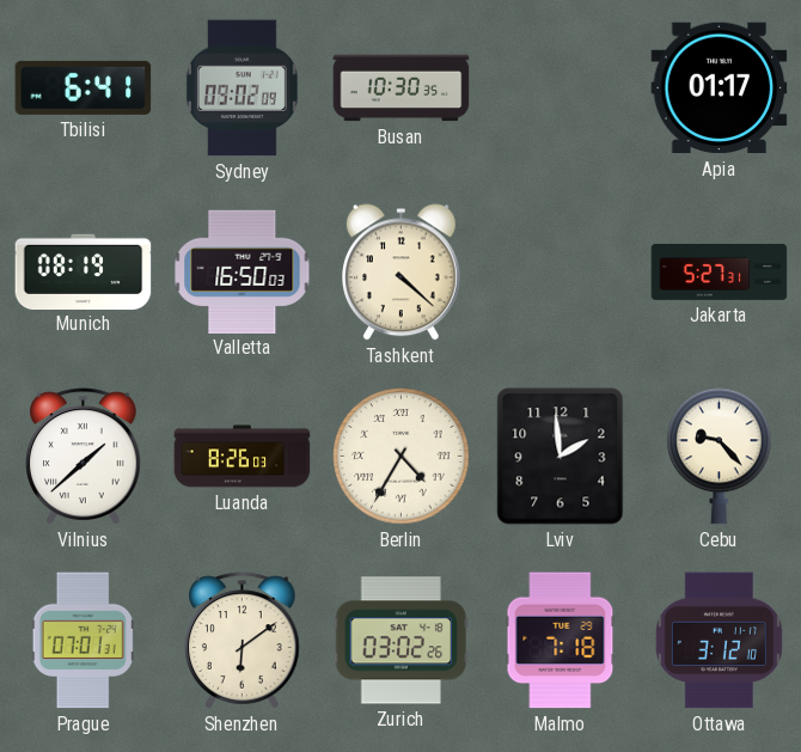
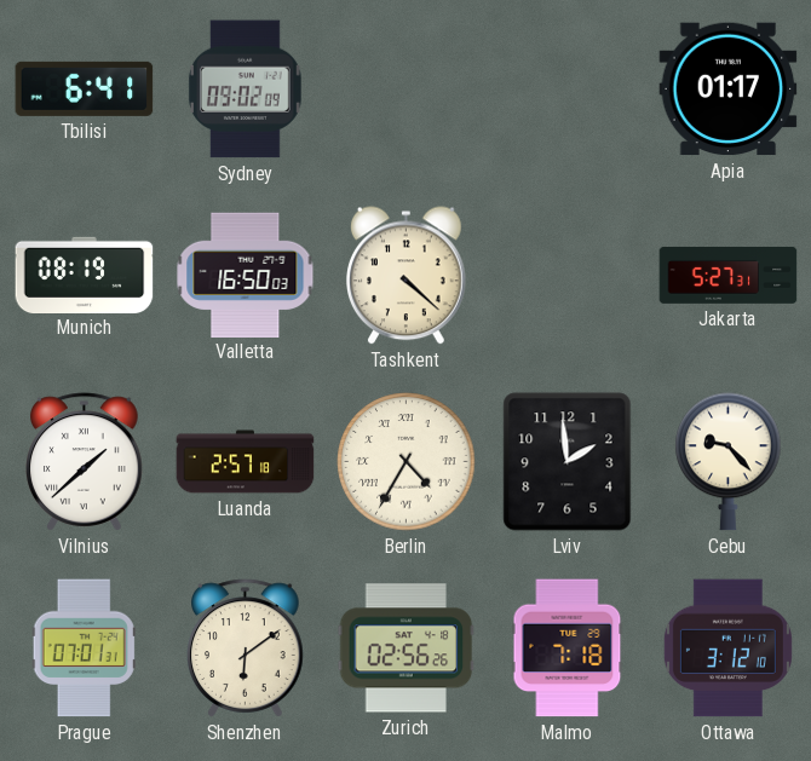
Busan: 10:30 -> none
Luanda: 8:26 -> 2:57
Zurich: 03:02 -> 02:56
